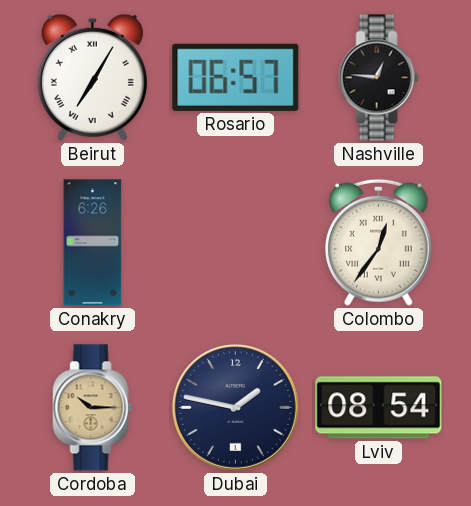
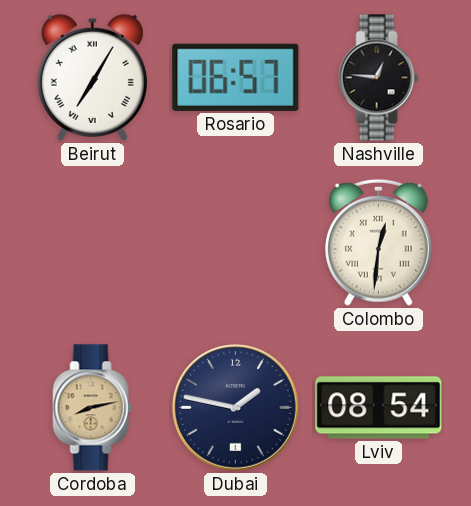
Conakry: 6:26 -> none
Colombo: 12:36 -> 12:31
Cordoba: 10:15 -> 8:13
